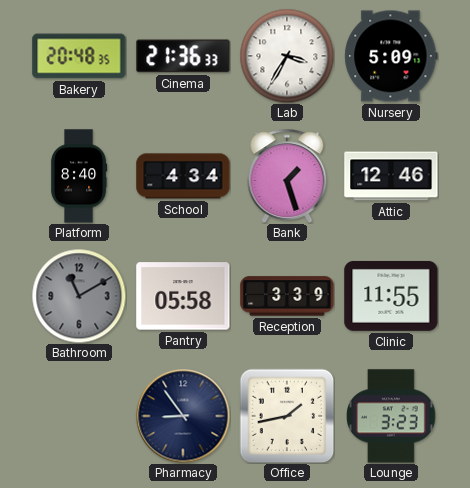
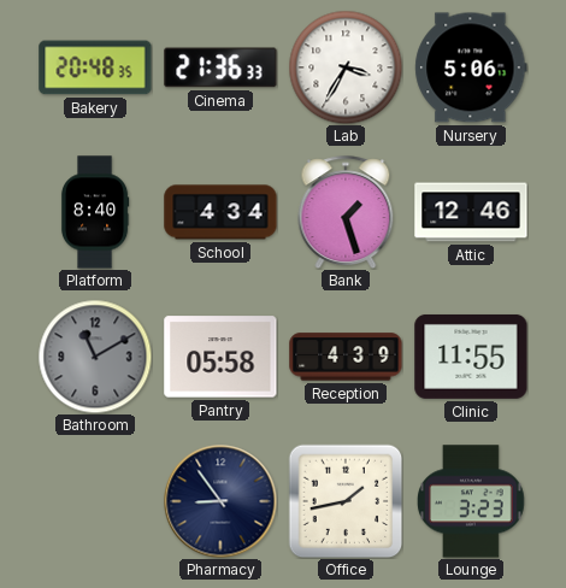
Nursery: 5:09 -> 5:06
Reception: 3:39 -> 4:39
